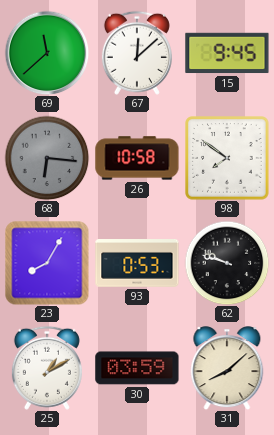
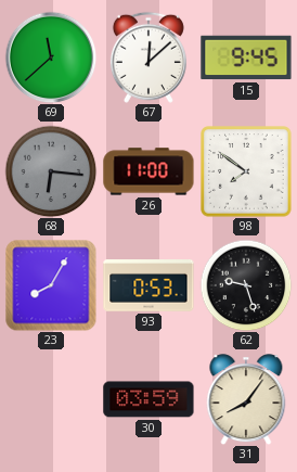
26: 10:58 -> 11:00
62: 9:48 -> 9:27
25: 1:10 -> none
31: 8:08 -> 8:06
